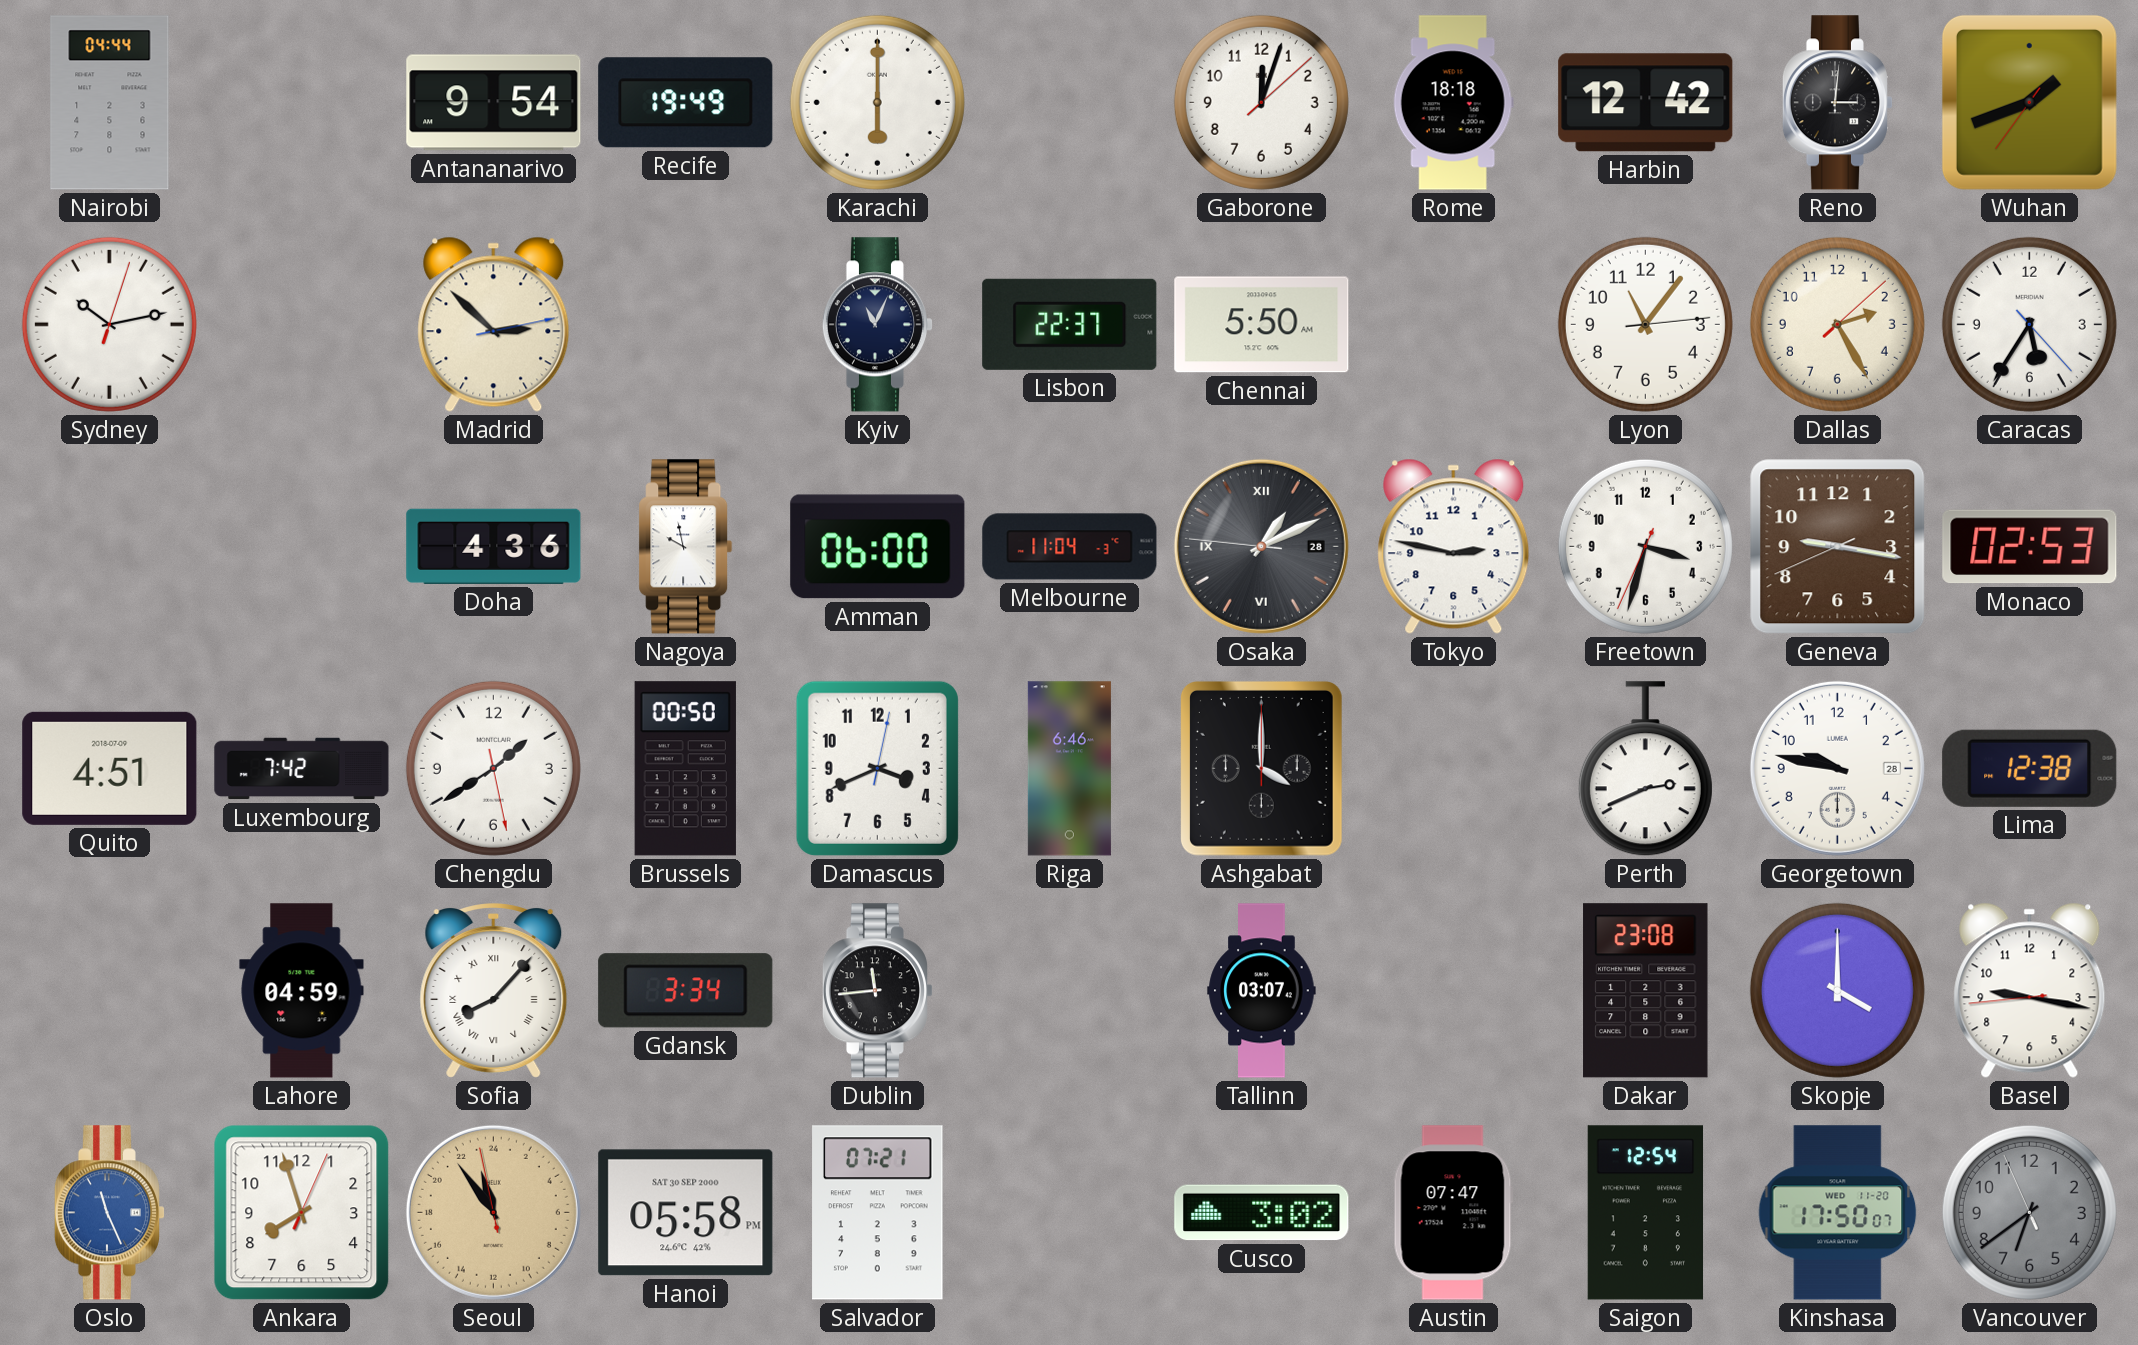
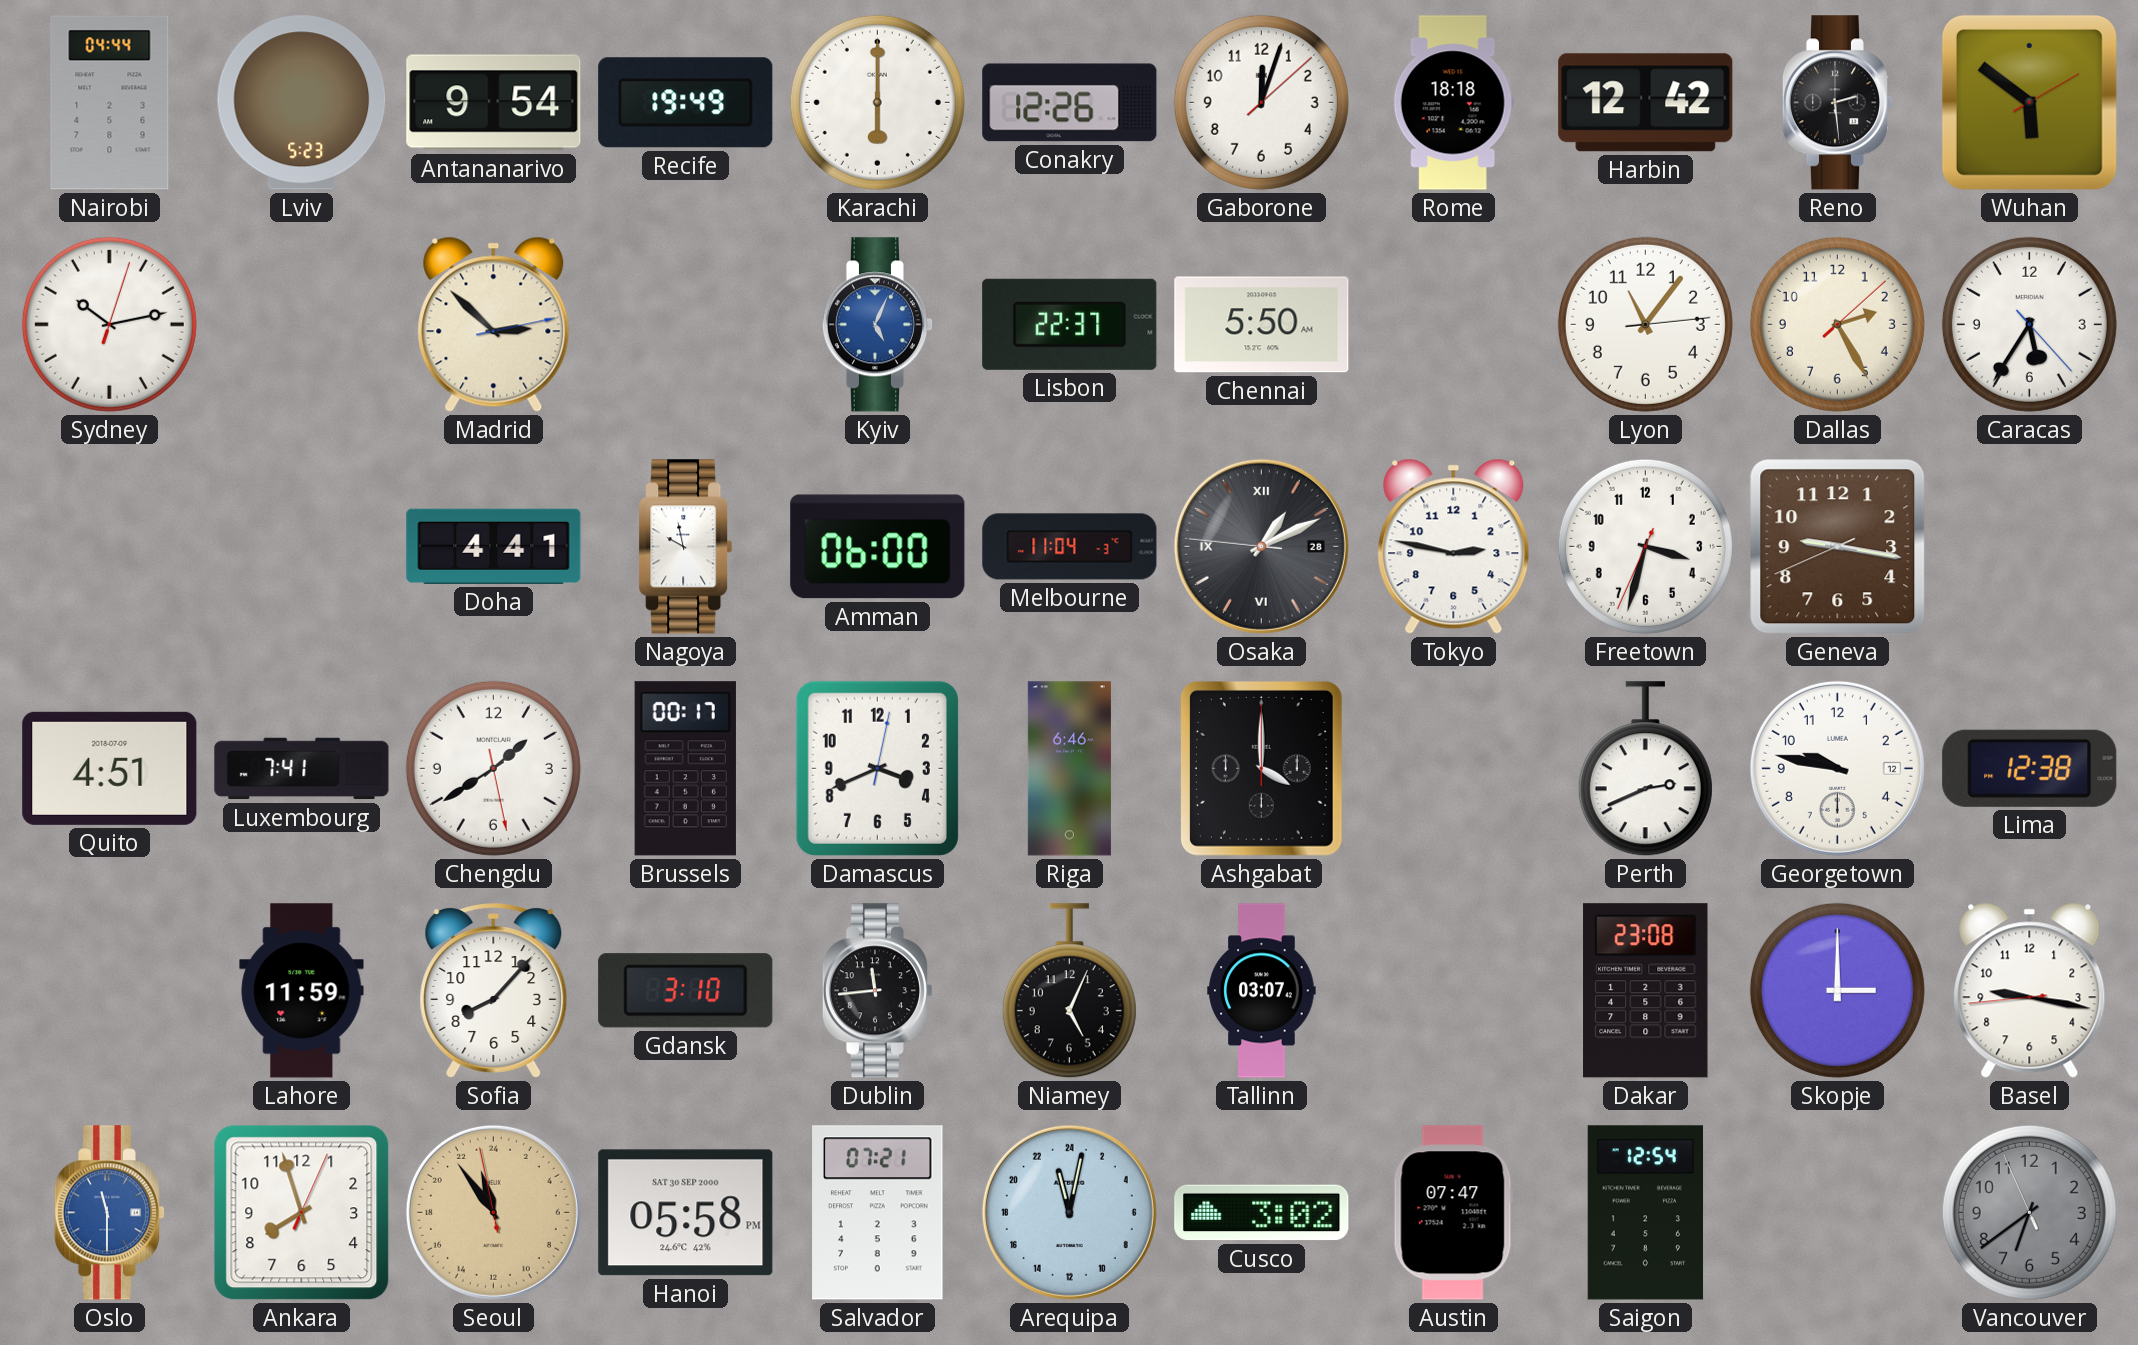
Lviv: none -> 5:23
Conakry: none -> 12:26
Reno: 3:01 -> 2:29
Wuhan: 1:41 -> 5:51
Kyiv: 11:04 -> 5:04
Kyiv dial: navy -> blue
Doha: 4:36 -> 4:41
Monaco: 02:53 -> none
Luxembourg: 7:42 -> 7:41
Brussels: 00:50 -> 00:17
Georgetown date: 28 -> 12
Lahore: 04:59 -> 11:59
Sofia numerals: Roman -> Arabic
Gdansk: 3:34 -> 3:10
Niamey: none -> 5:04
Skopje: 4:00 -> 3:00
Oslo: 11:26 -> 11:30
Arequipa: none -> 23:02
Kinshasa: 17:50 -> none
